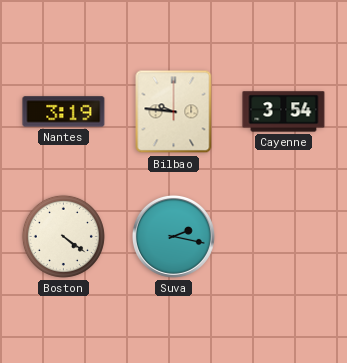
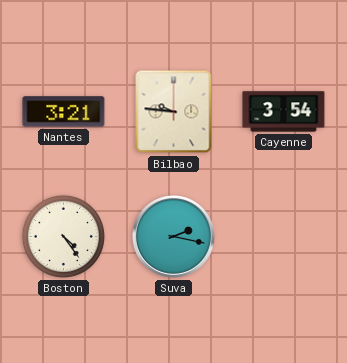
Nantes: 3:19 -> 3:21
Boston: 4:21 -> 4:24
